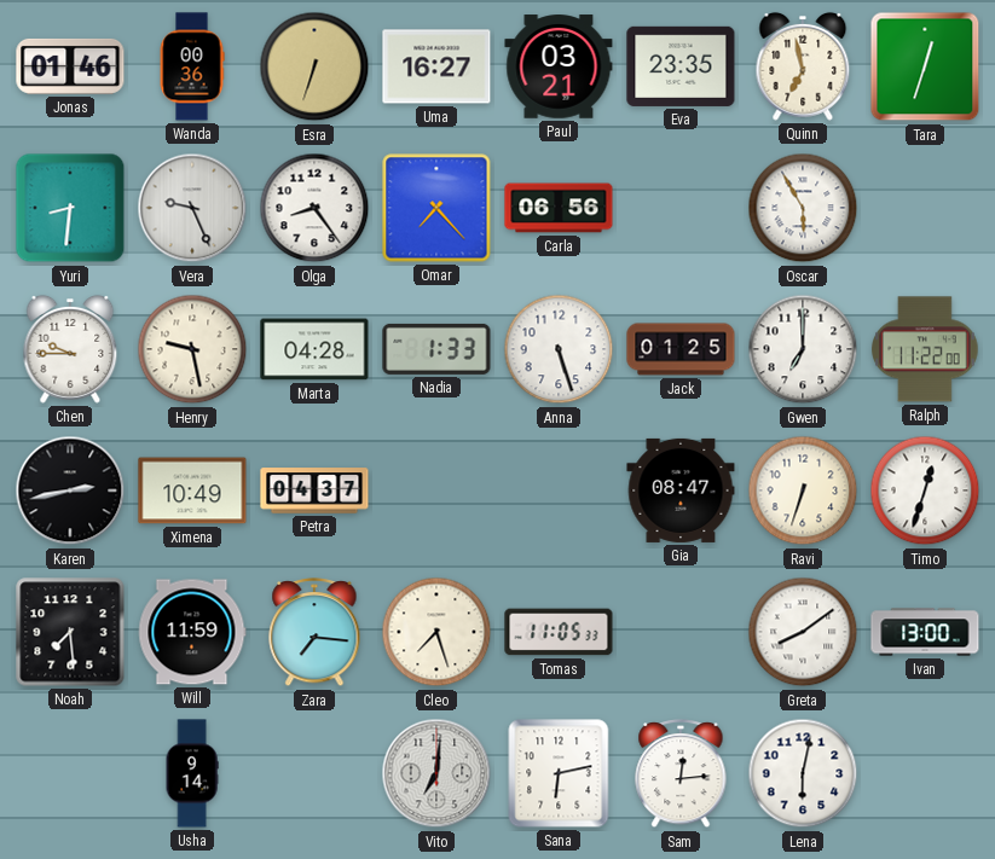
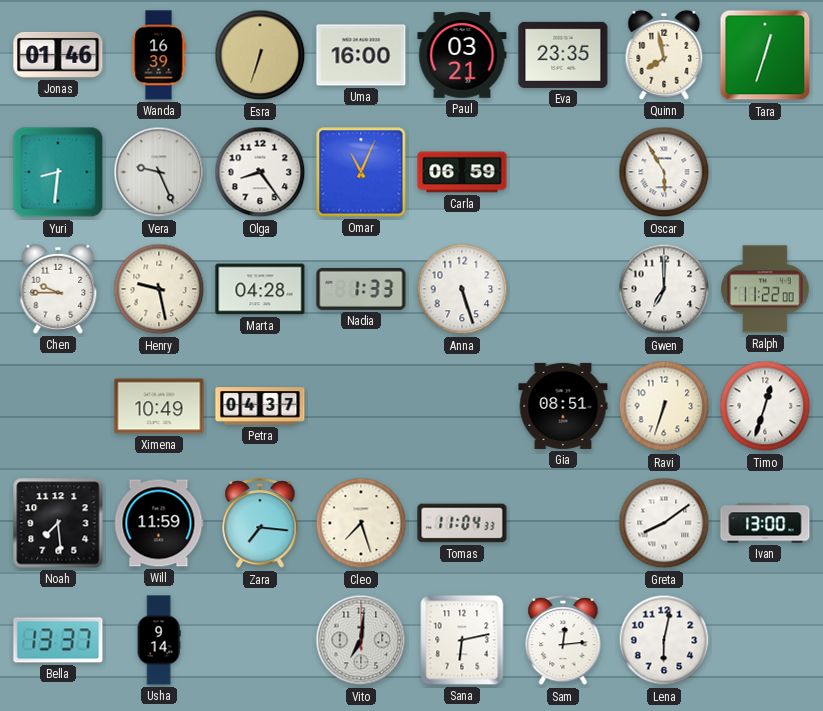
Wanda: 00:36 -> 16:39
Uma: 16:27 -> 16:00
Quinn: 6:58 -> 7:58
Omar: 7:23 -> 11:04
Carla: 06:56 -> 06:59
Jack: 01:25 -> none
Karen: 2:43 -> none
Gia: 08:47 -> 08:51
Tomas: 11:05 -> 11:04
Bella: none -> 13:37
